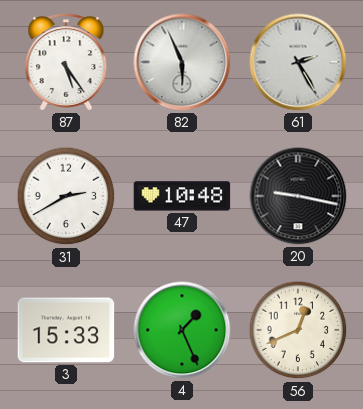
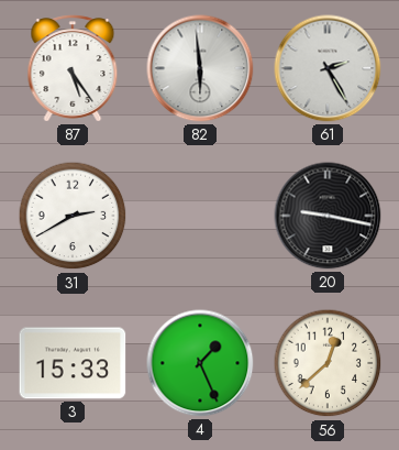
82: 5:56 -> 5:59
47: 10:48 -> none
56: 12:41 -> 12:38
